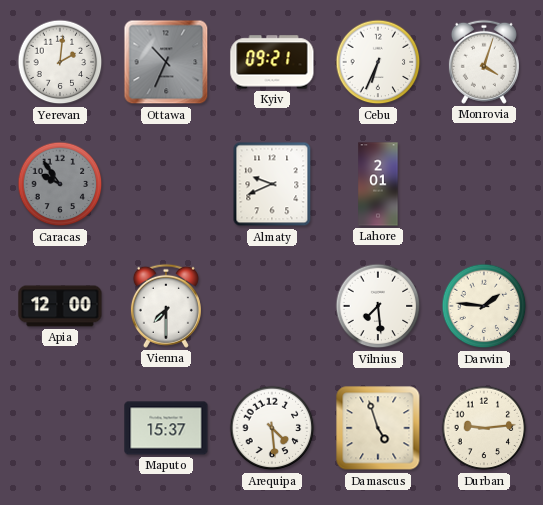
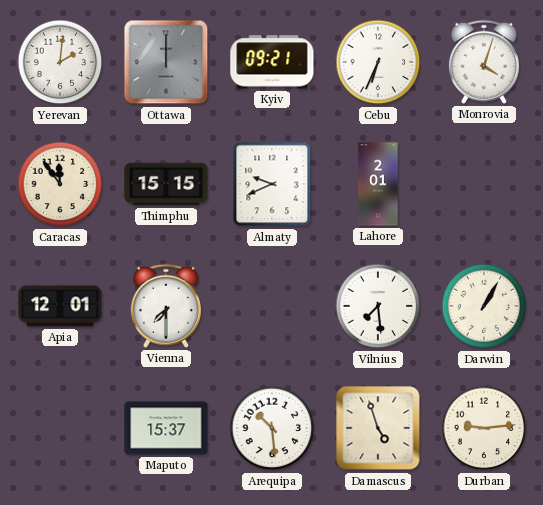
Ottawa: 10:34 -> 12:00
Caracas: 9:54 -> 11:54
Caracas dial: grey -> cream
Thimphu: none -> 15:15
Apia: 12:00 -> 12:01
Darwin: 1:46 -> 1:05
Arequipa: 4:29 -> 10:29
